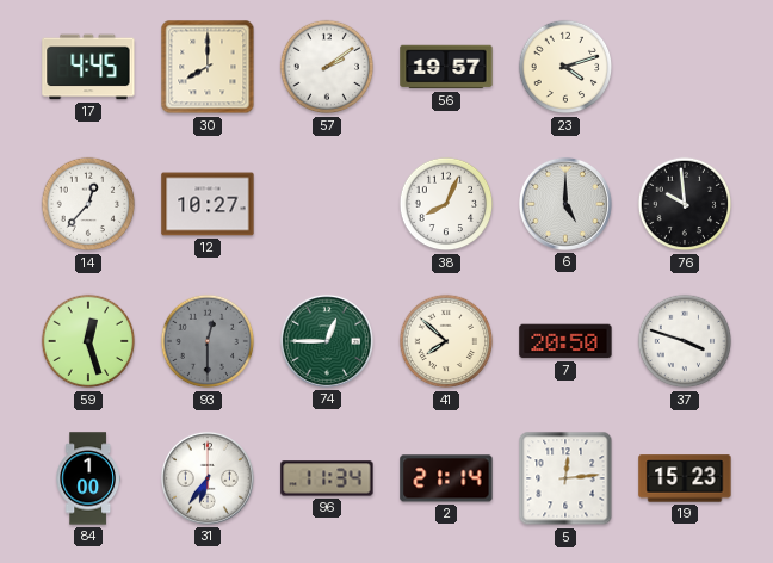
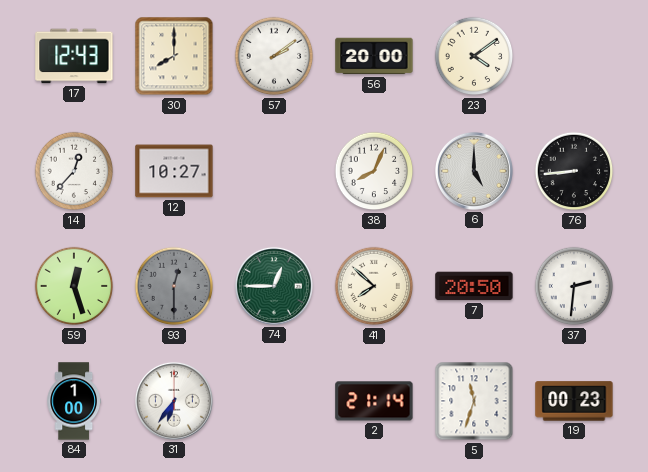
17: 4:45 -> 12:43
56: 19:57 -> 20:00
23: 4:12 -> 4:09
76: 9:59 -> 8:44
37: 3:48 -> 2:31
96: 11:34 -> none
5: 12:14 -> 11:33
19: 15:23 -> 00:23
